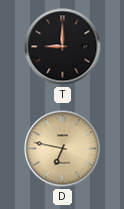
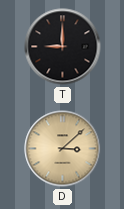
D: 6:47 -> 3:08
